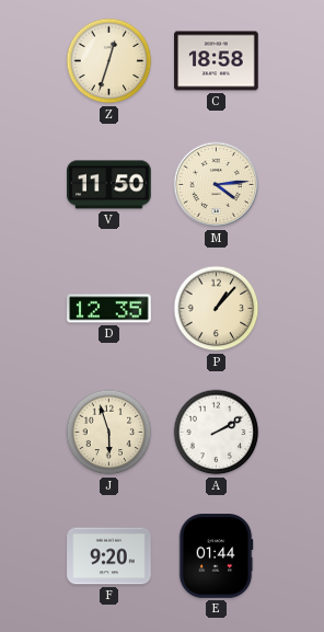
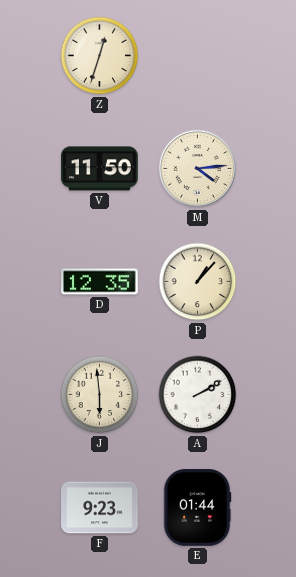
C: 18:58 -> none
J: 5:57 -> 5:59
F: 9:20 -> 9:23
